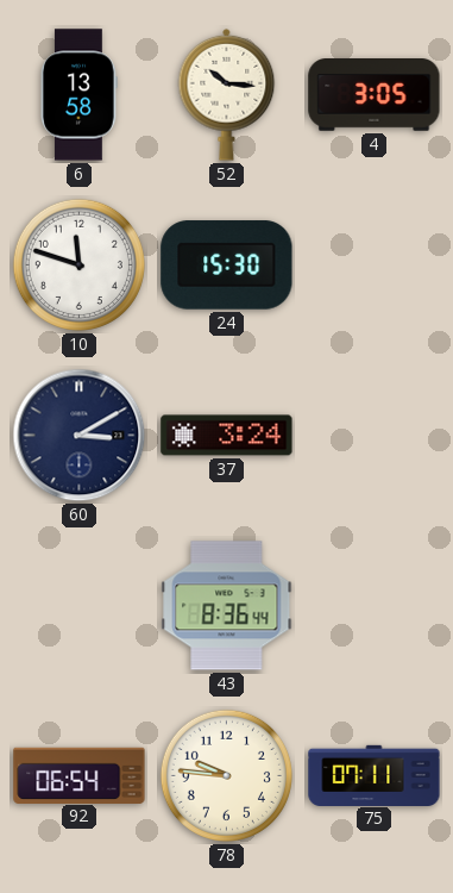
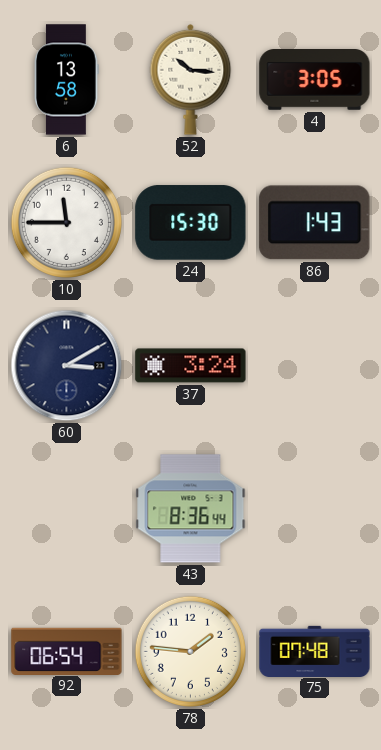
10: 11:48 -> 11:45
86: none -> 1:43
78: 9:46 -> 1:46
75: 07:11 -> 07:48
